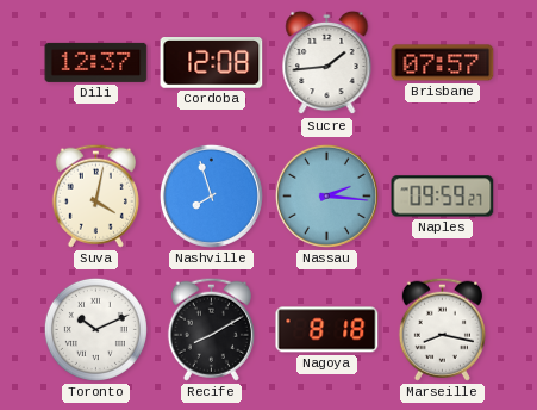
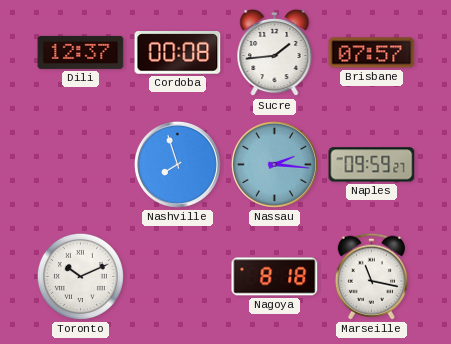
Cordoba: 12:08 -> 00:08
Suva: 4:02 -> none
Recife: 8:10 -> none
Marseille: 8:17 -> 11:17
